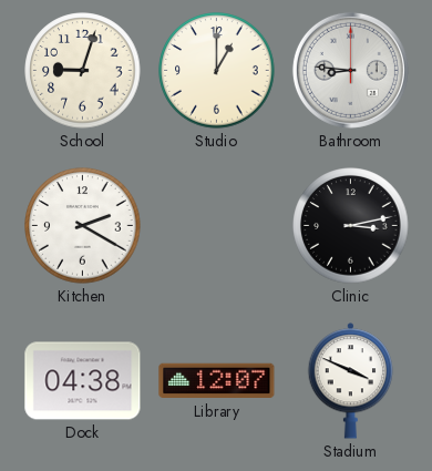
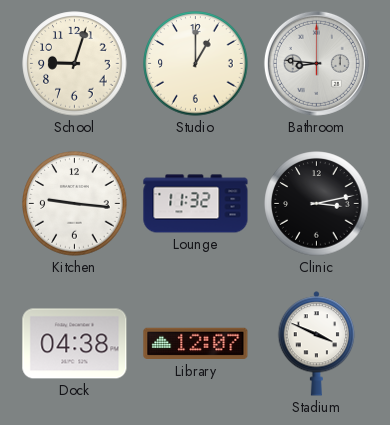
Kitchen: 2:20 -> 9:16
Lounge: none -> 11:32
